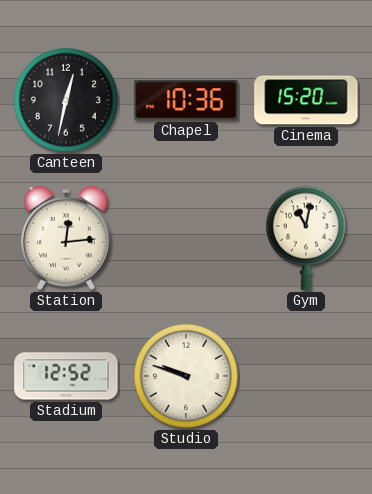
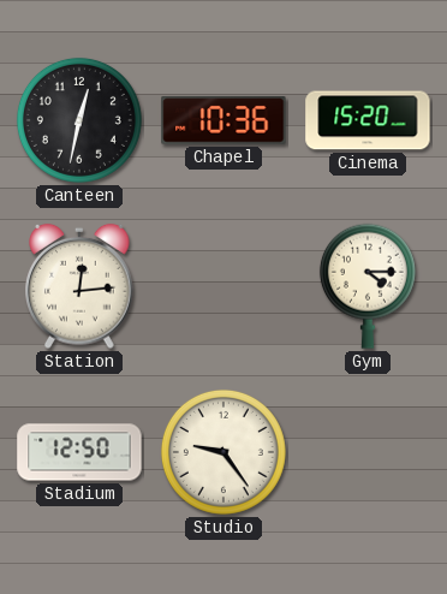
Gym: 11:02 -> 4:15
Stadium: 12:52 -> 12:50
Studio: 9:48 -> 9:24
